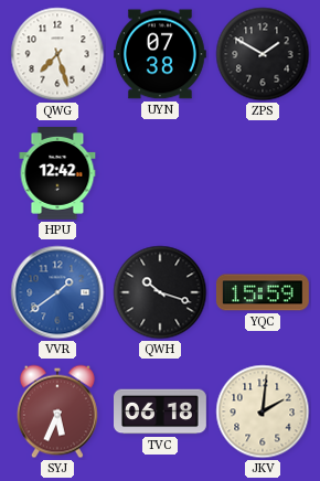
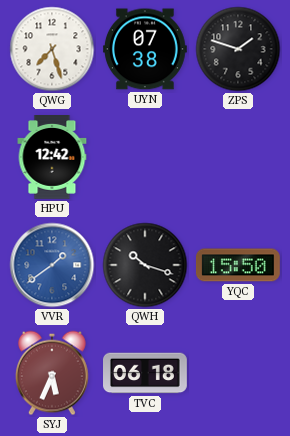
ZPS: 1:50 -> 1:48
YQC: 15:59 -> 15:50
JKV: 2:01 -> none
